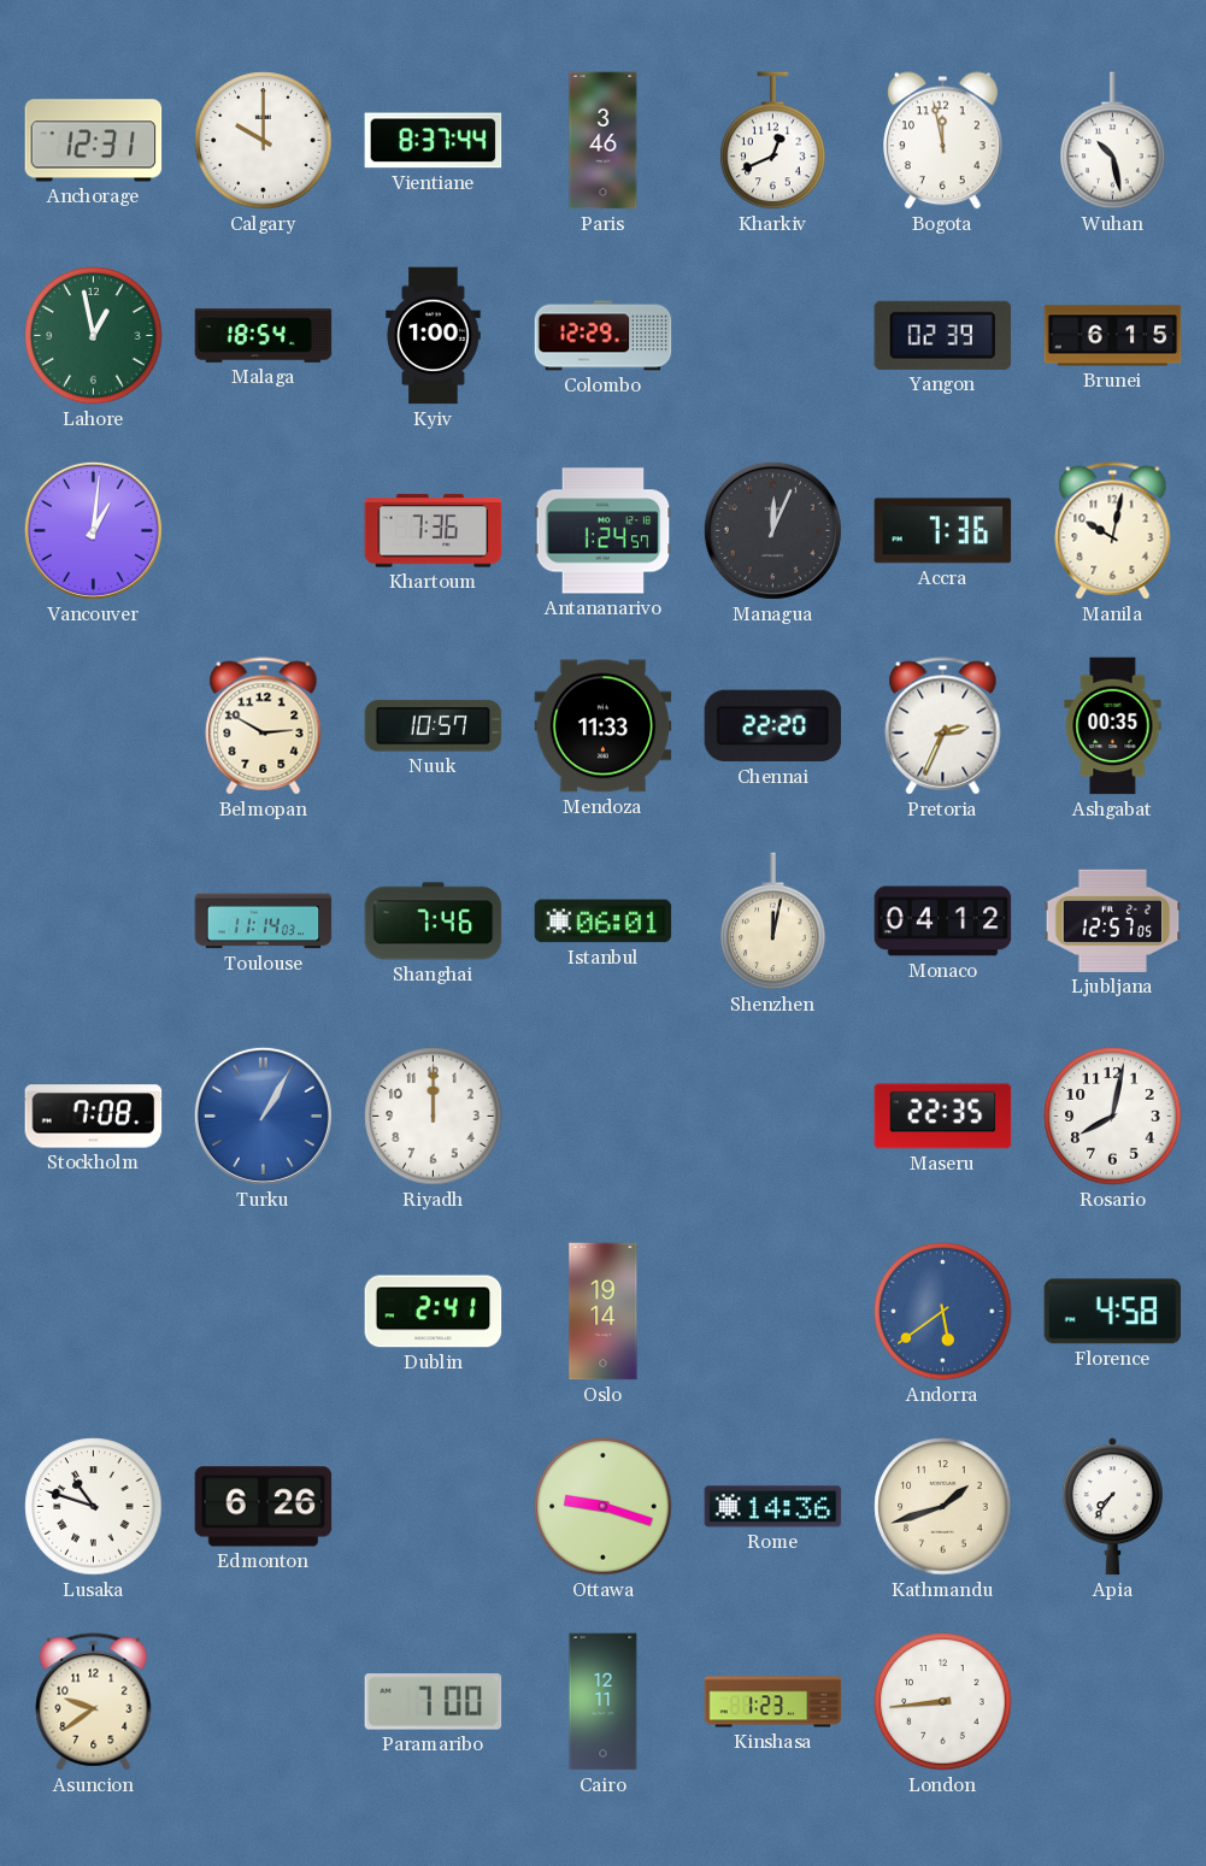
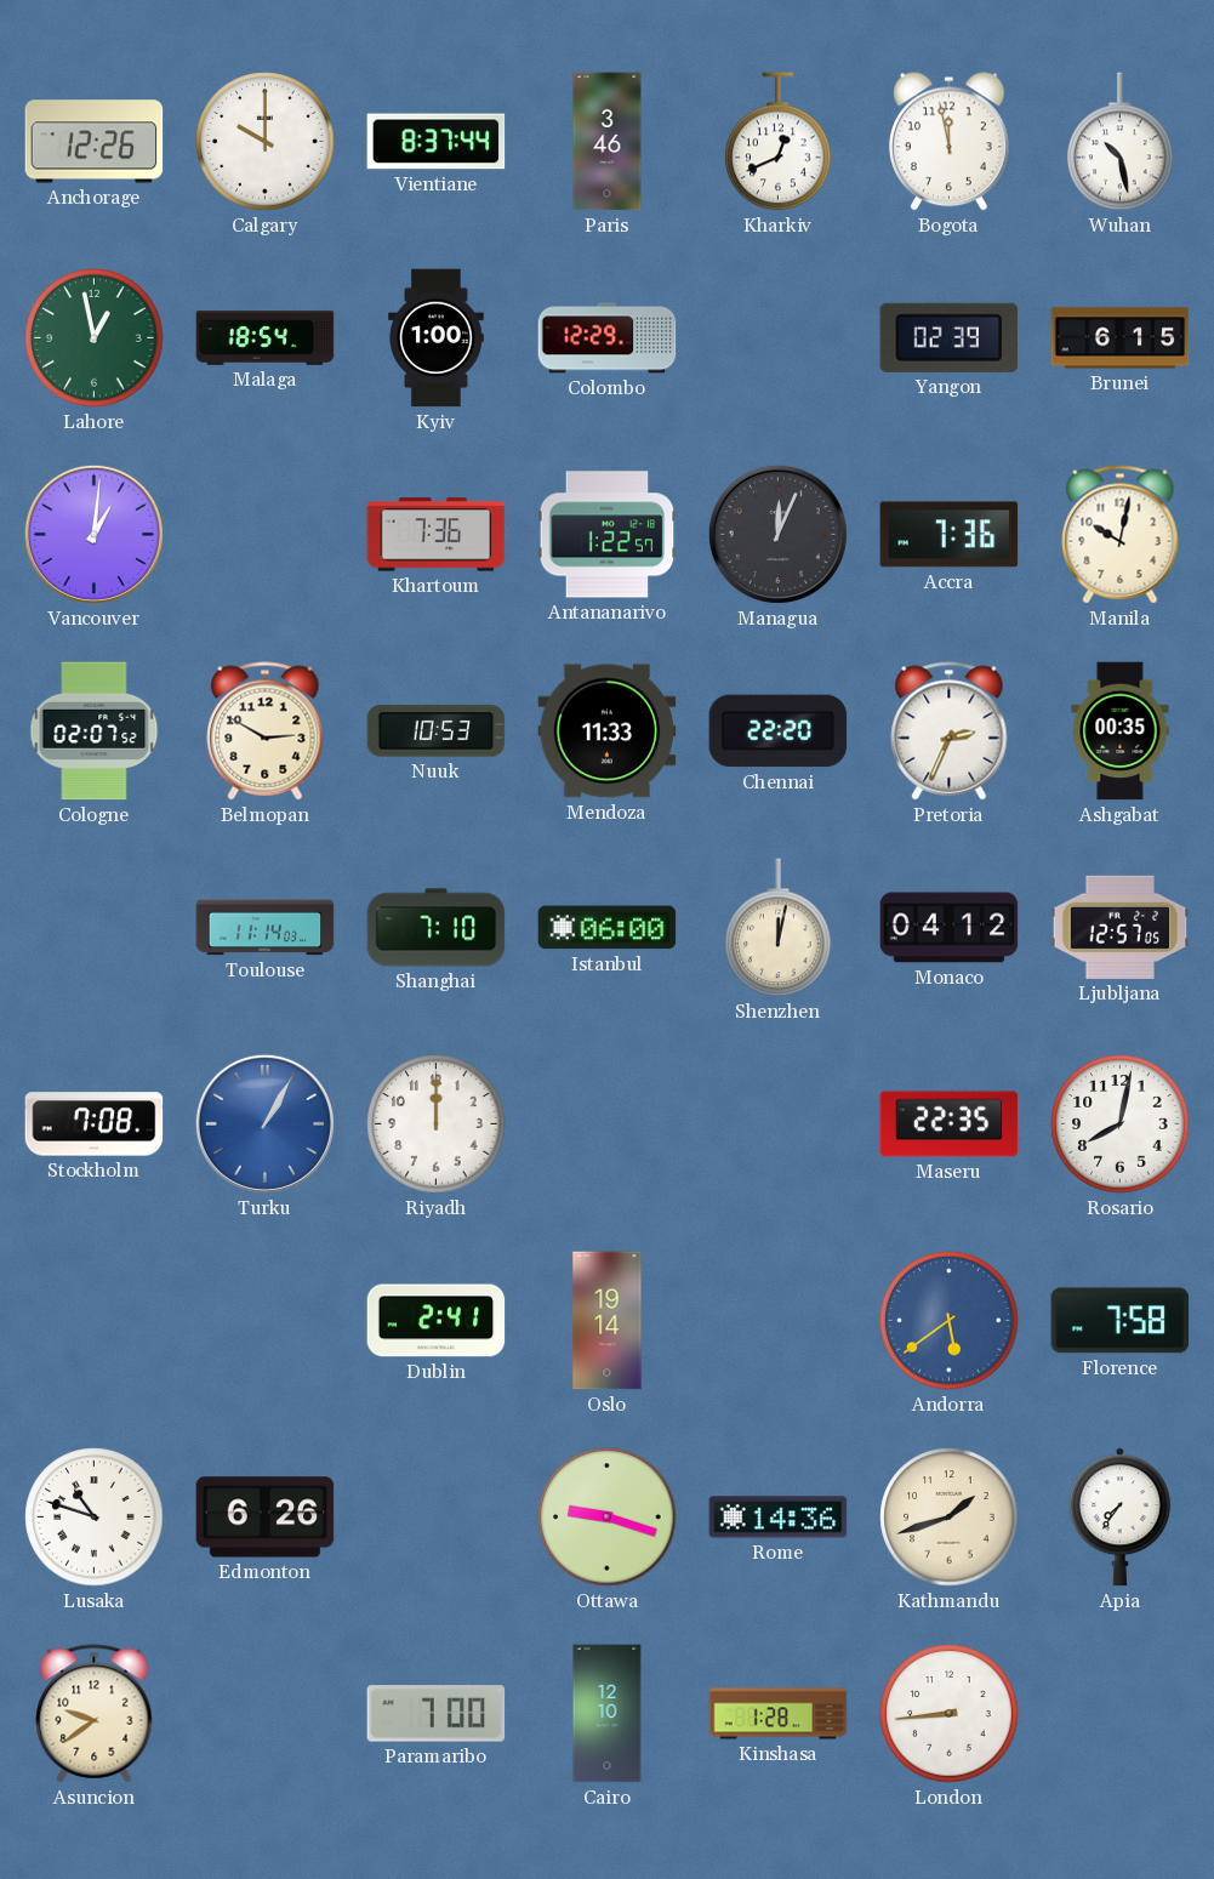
Anchorage: 12:31 -> 12:26
Antananarivo: 1:24 -> 1:22
Cologne: none -> 02:07
Nuuk: 10:57 -> 10:53
Shanghai: 7:46 -> 7:10
Istanbul: 06:01 -> 06:00
Florence: 4:58 -> 7:58
Cairo: 12:11 -> 12:10
Kinshasa: 1:23 -> 1:28
